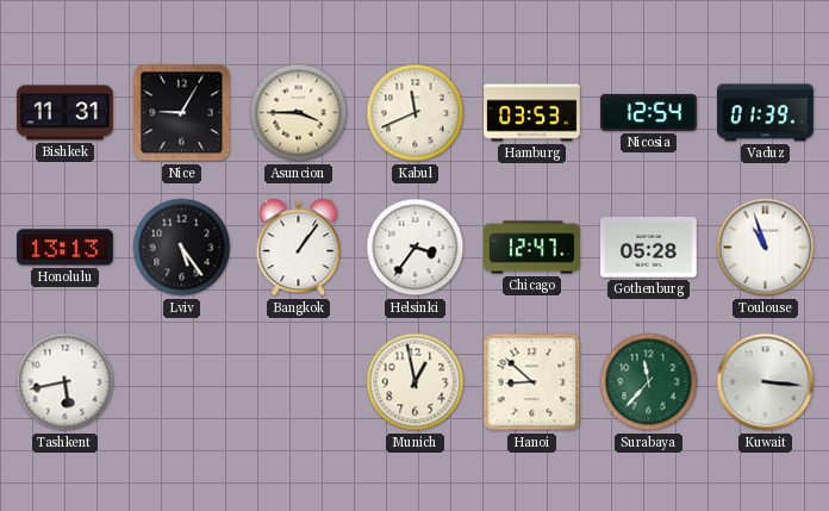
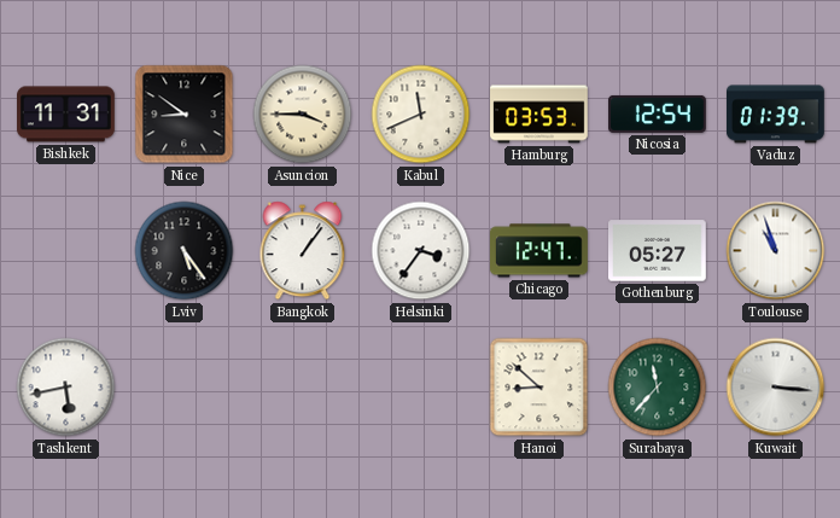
Nice: 9:05 -> 8:51
Honolulu: 13:13 -> none
Gothenburg: 05:28 -> 05:27
Munich: 12:58 -> none
